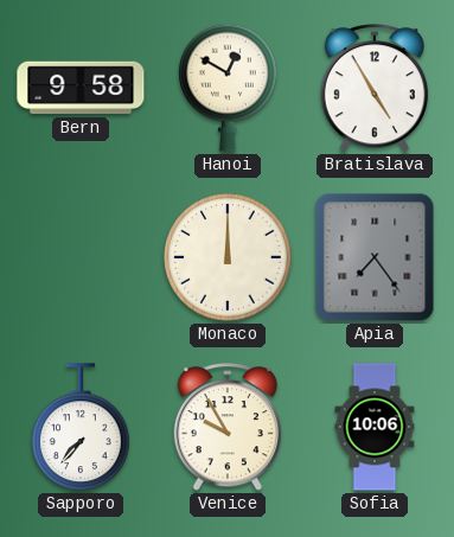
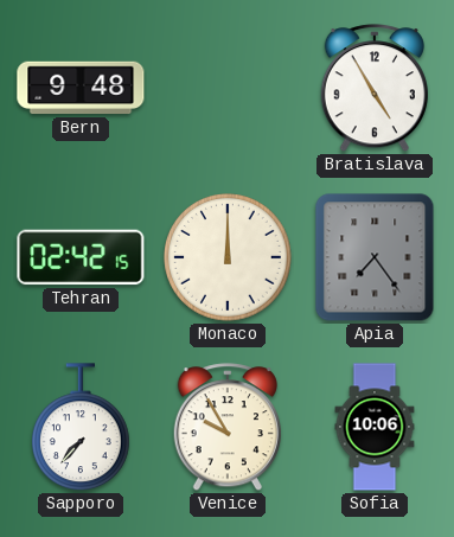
Bern: 9:58 -> 9:48
Hanoi: 12:50 -> none
Tehran: none -> 02:42
